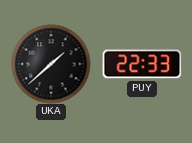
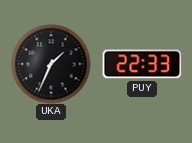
UKA: 1:38 -> 1:34
